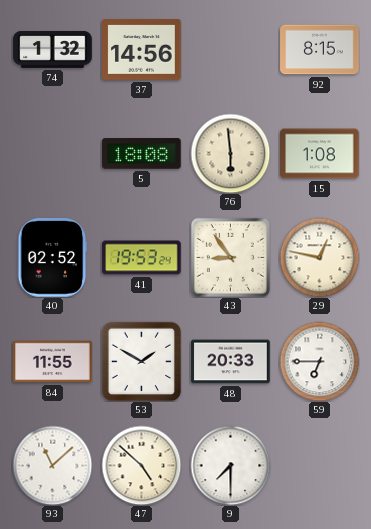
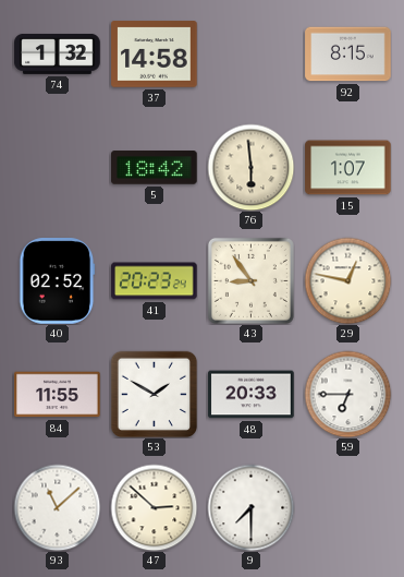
37: 14:56 -> 14:58
5: 18:08 -> 18:42
15: 1:08 -> 1:07
41: 19:53 -> 20:23
47: 4:52 -> 2:52
